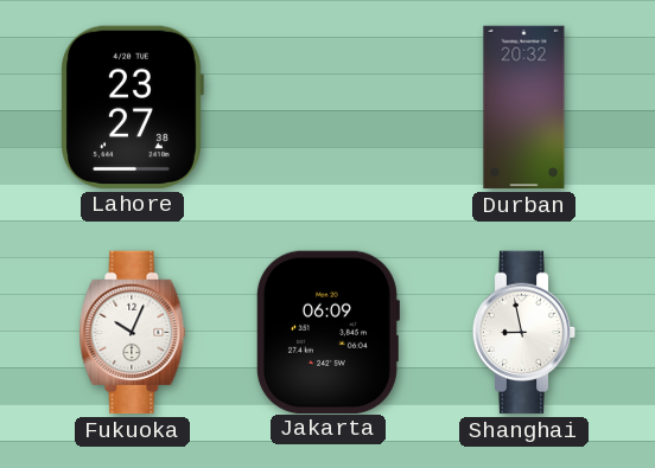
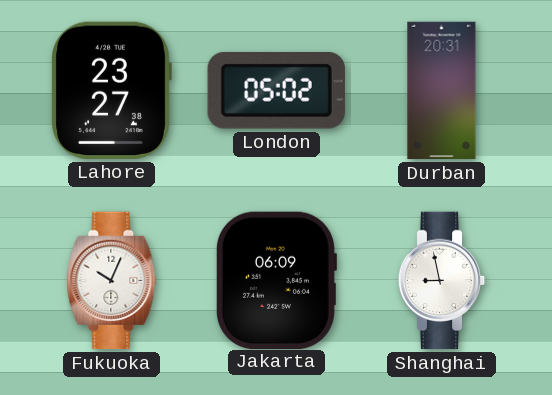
London: none -> 05:02
Durban: 20:32 -> 20:31
